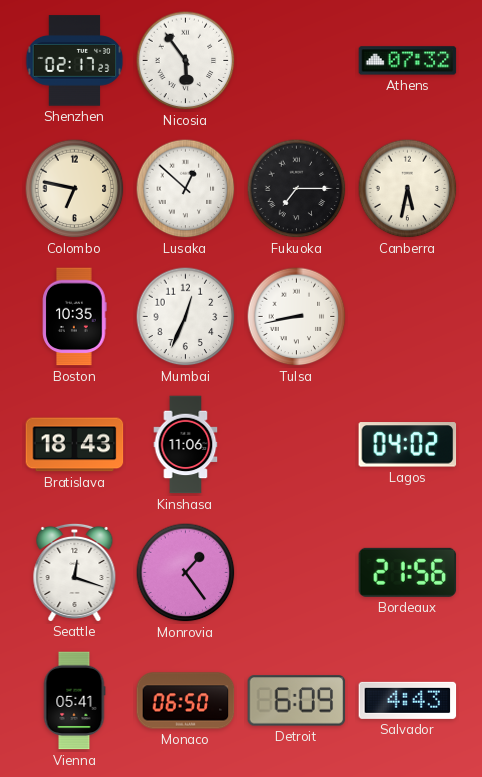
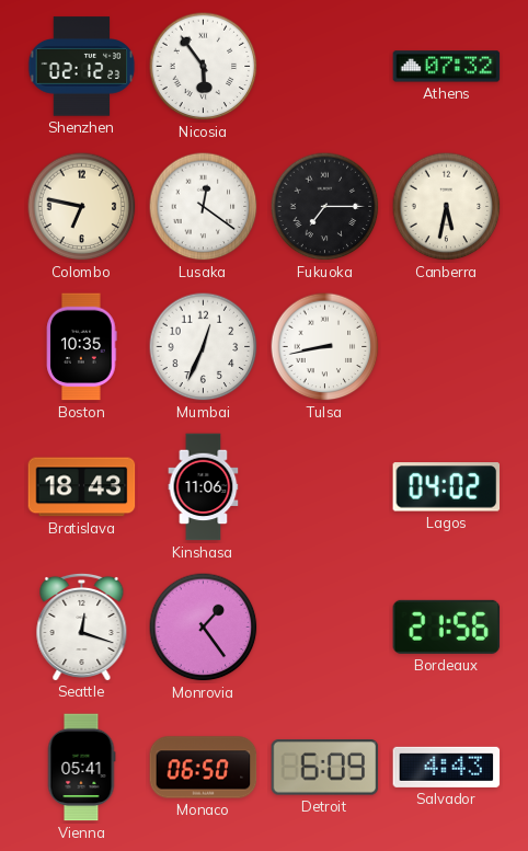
Shenzhen: 02:17 -> 02:12
Lusaka: 12:52 -> 12:21
